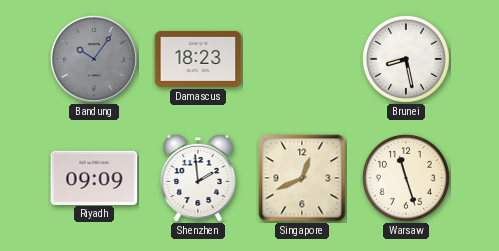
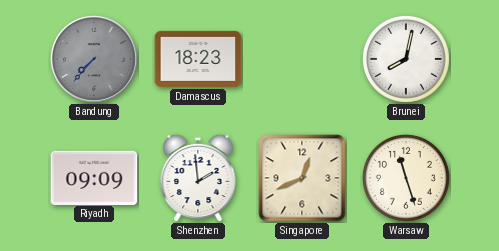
Bandung: 10:06 -> 7:37
Brunei: 8:28 -> 8:02
